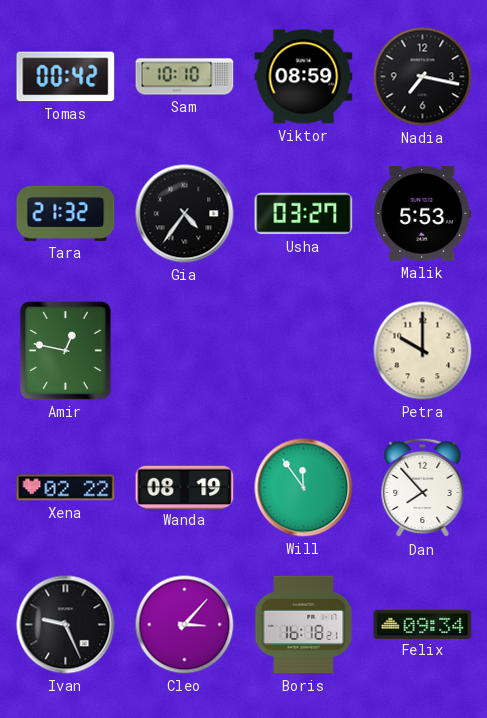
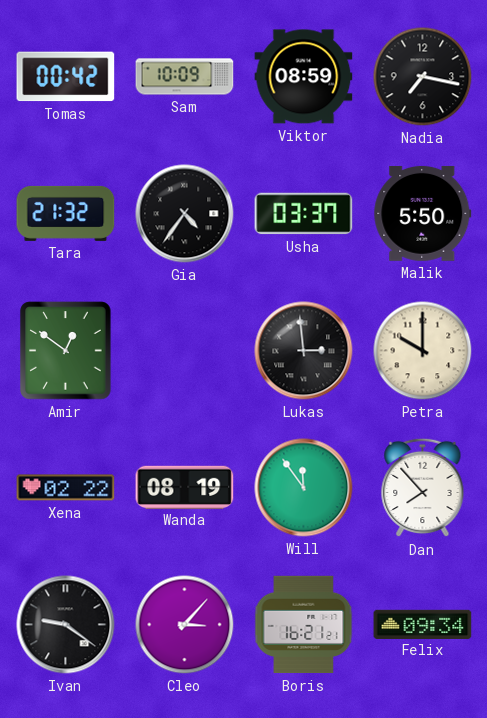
Sam: 10:10 -> 10:09
Usha: 03:27 -> 03:37
Malik: 5:53 -> 5:50
Amir: 12:47 -> 12:51
Lukas: none -> 2:59
Ivan: 9:26 -> 9:21
Boris: 16:18 -> 16:21
